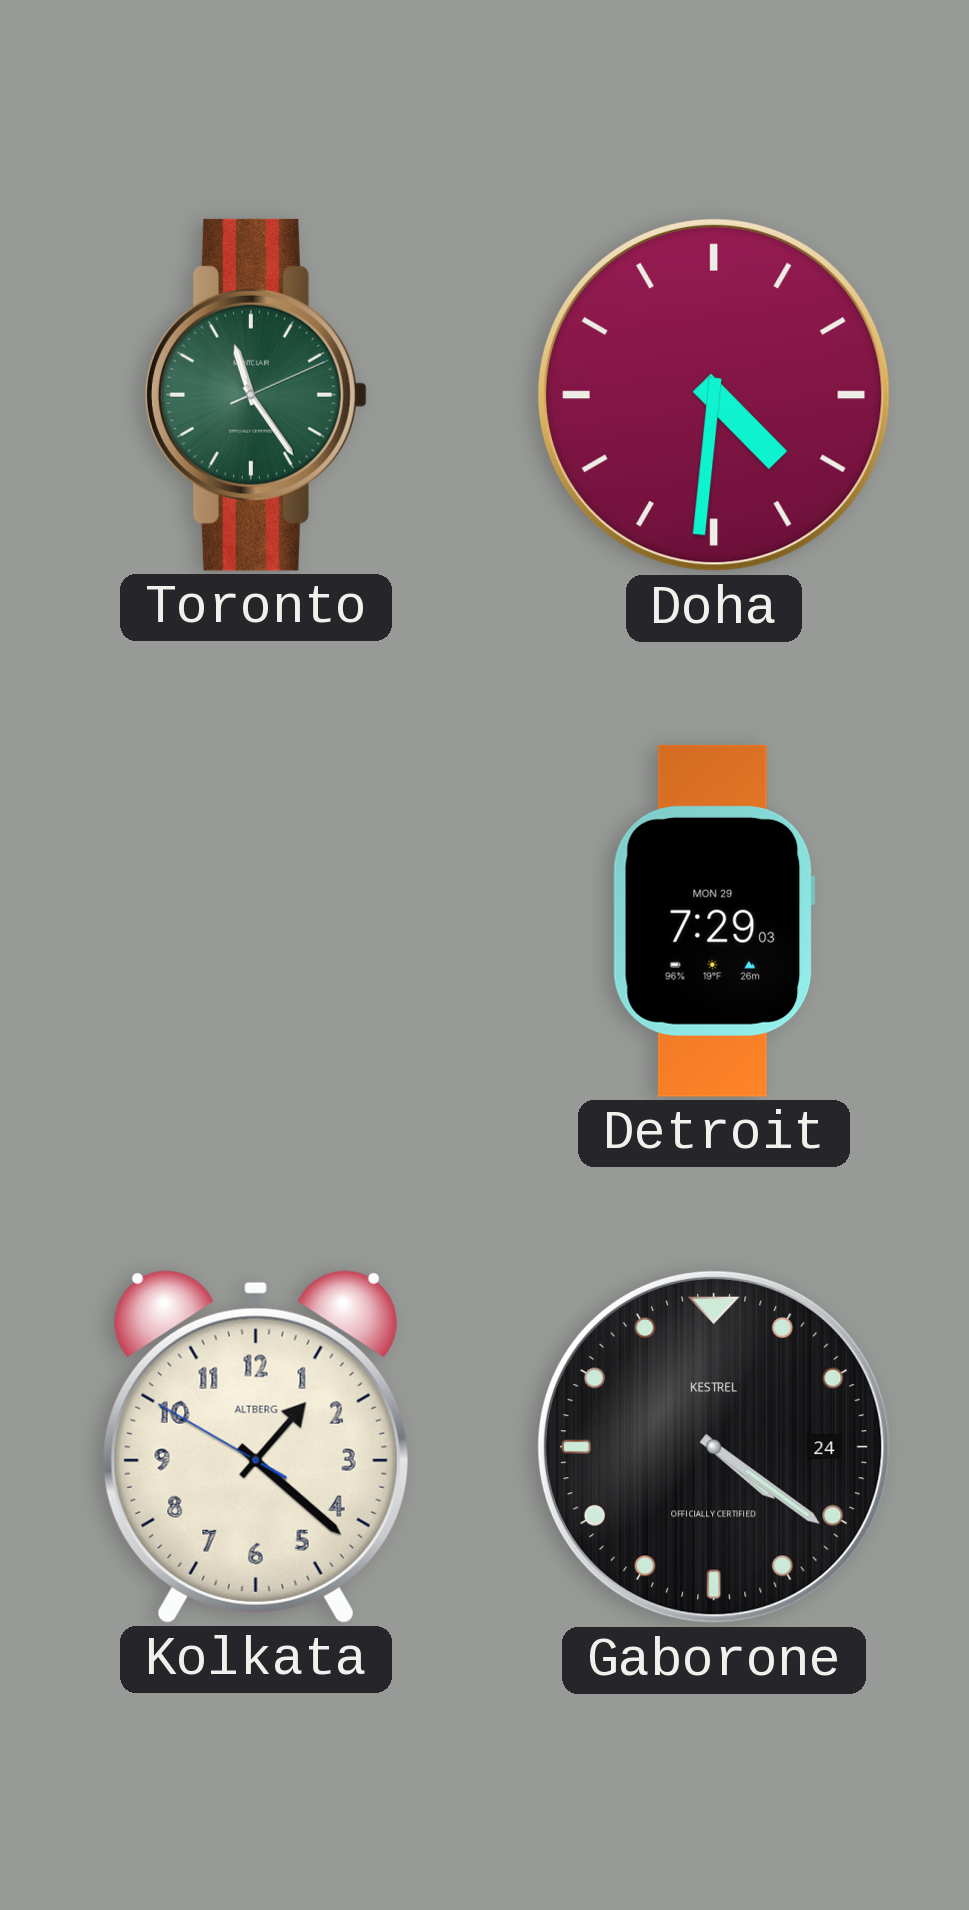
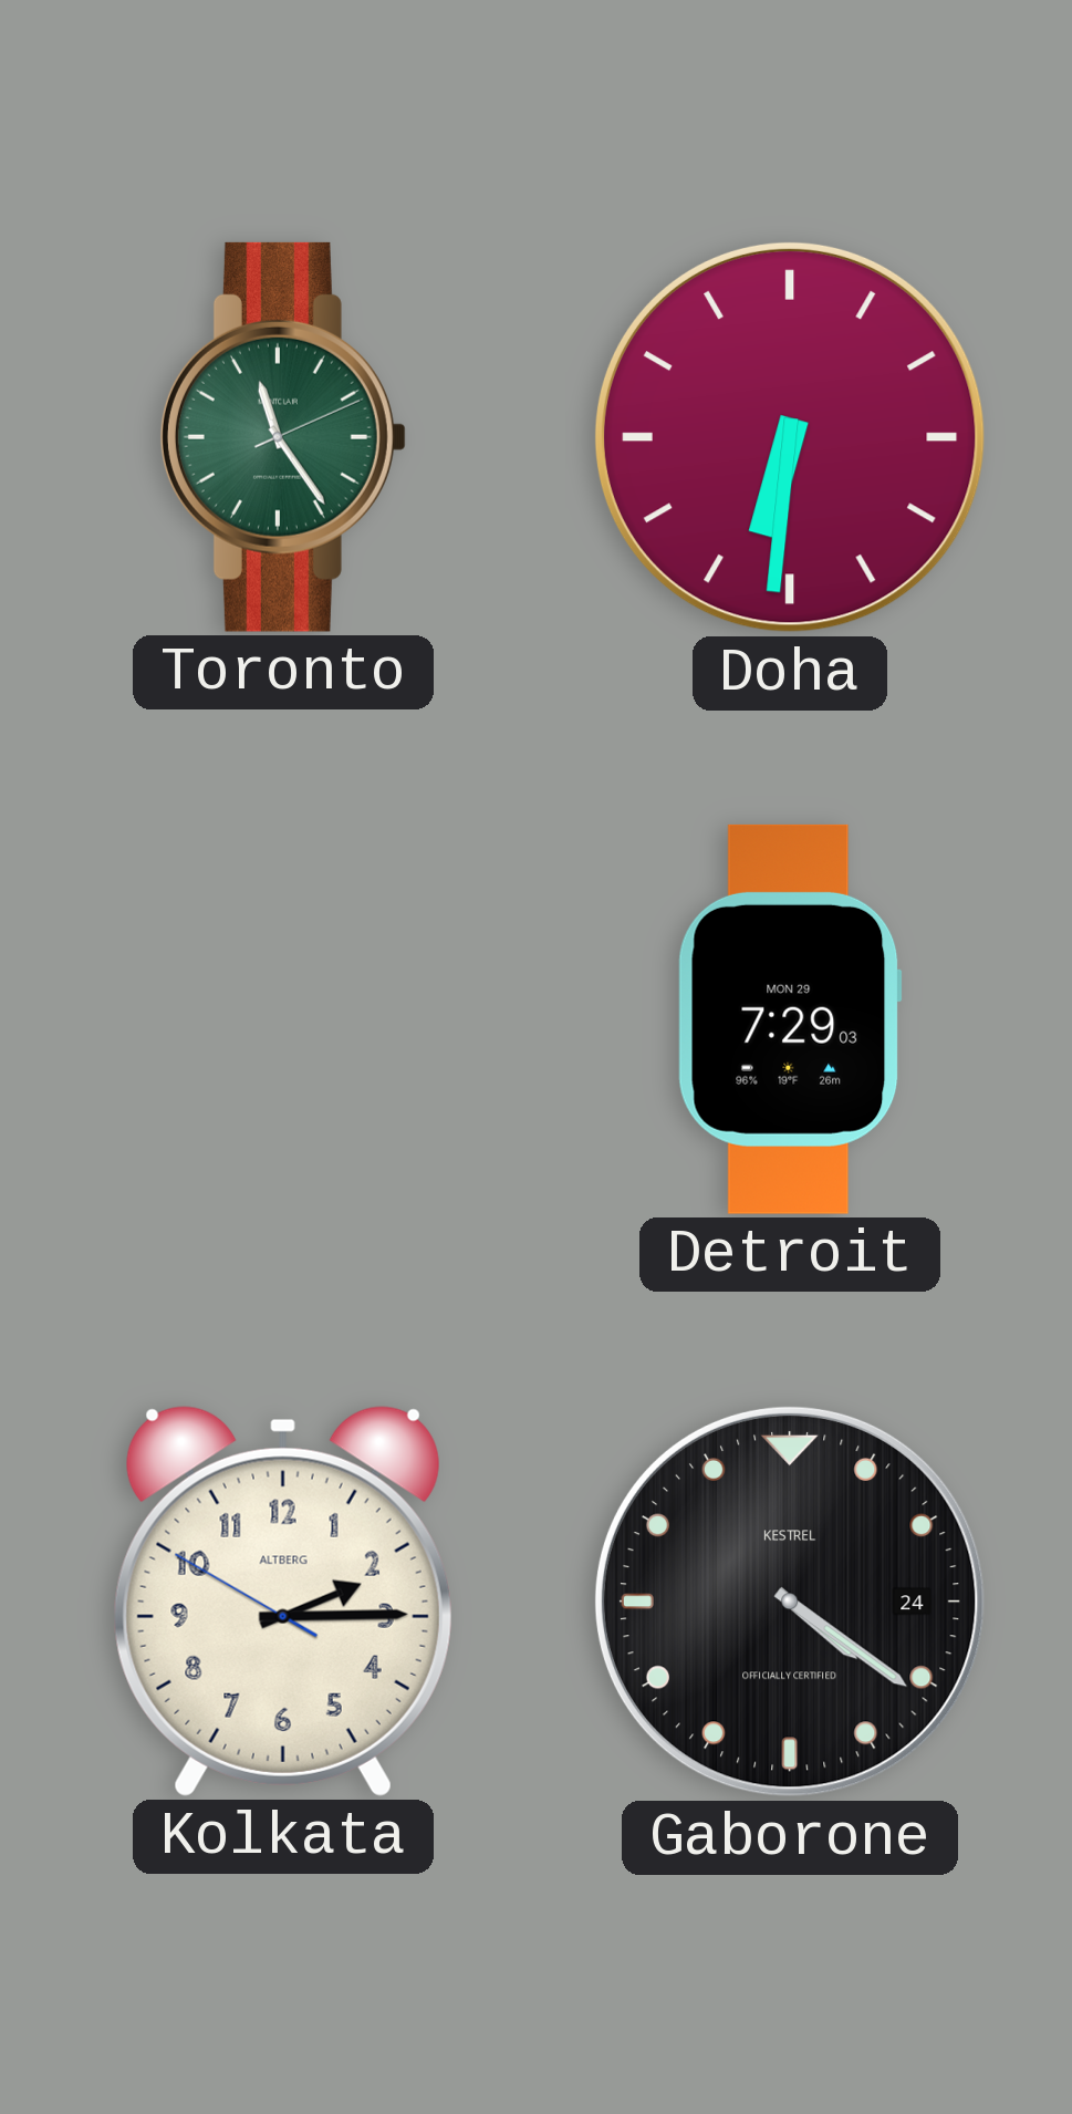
Doha: 4:31 -> 6:31
Kolkata: 1:21 -> 2:14
